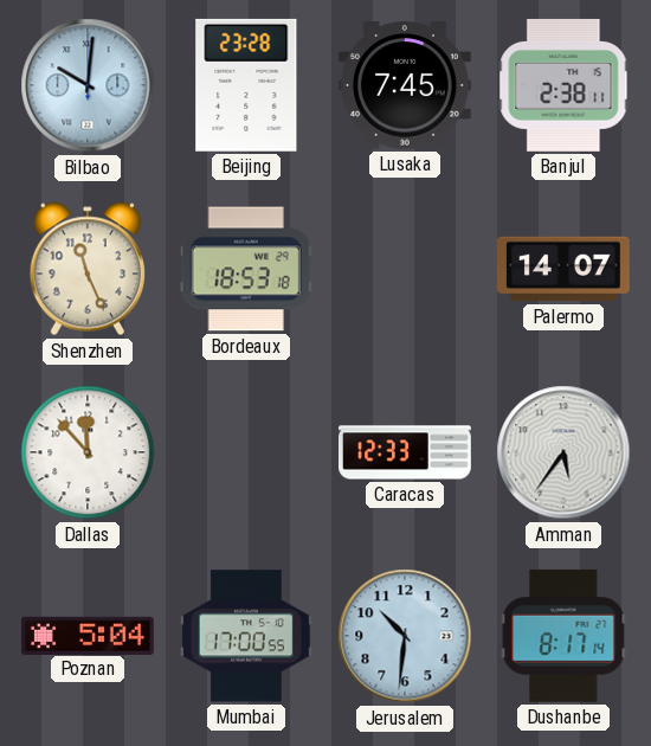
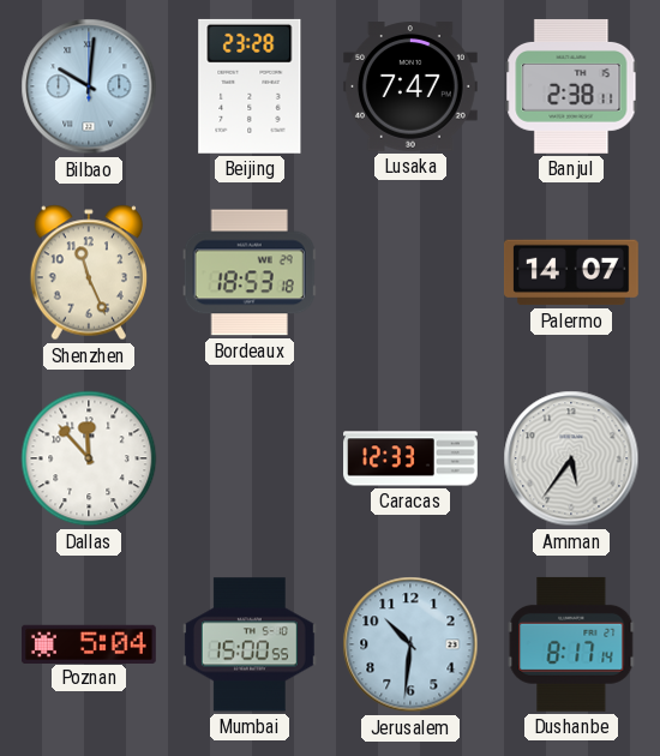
Lusaka: 7:45 -> 7:47
Mumbai: 17:00 -> 15:00
